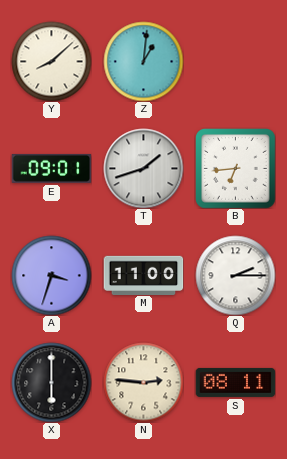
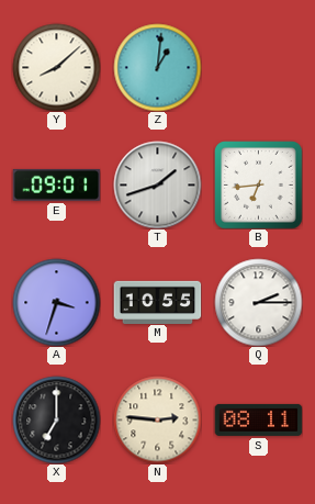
M: 11:00 -> 10:55
X: 6:00 -> 7:00
